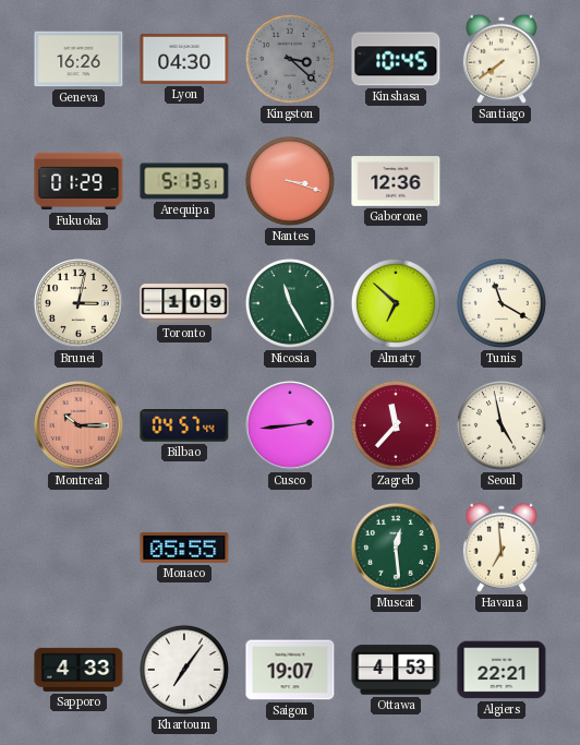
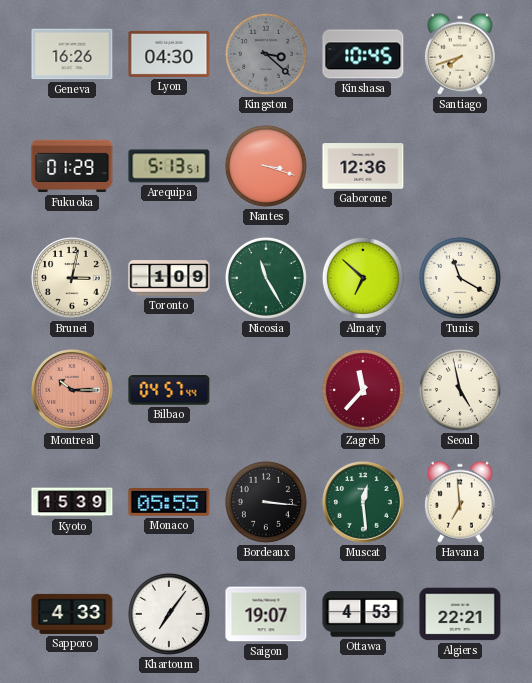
Santiago: 7:39 -> 7:42
Cusco: 2:44 -> none
Kyoto: none -> 15:39
Bordeaux: none -> 3:16
